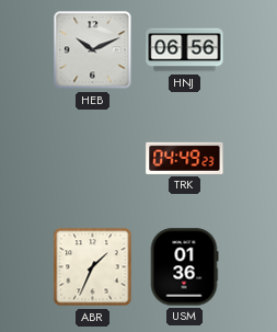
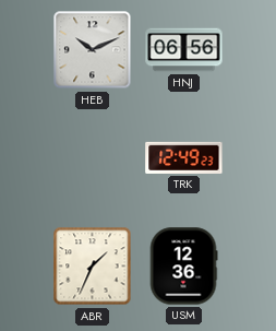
TRK: 04:49 -> 12:49
USM: 01:36 -> 12:36
